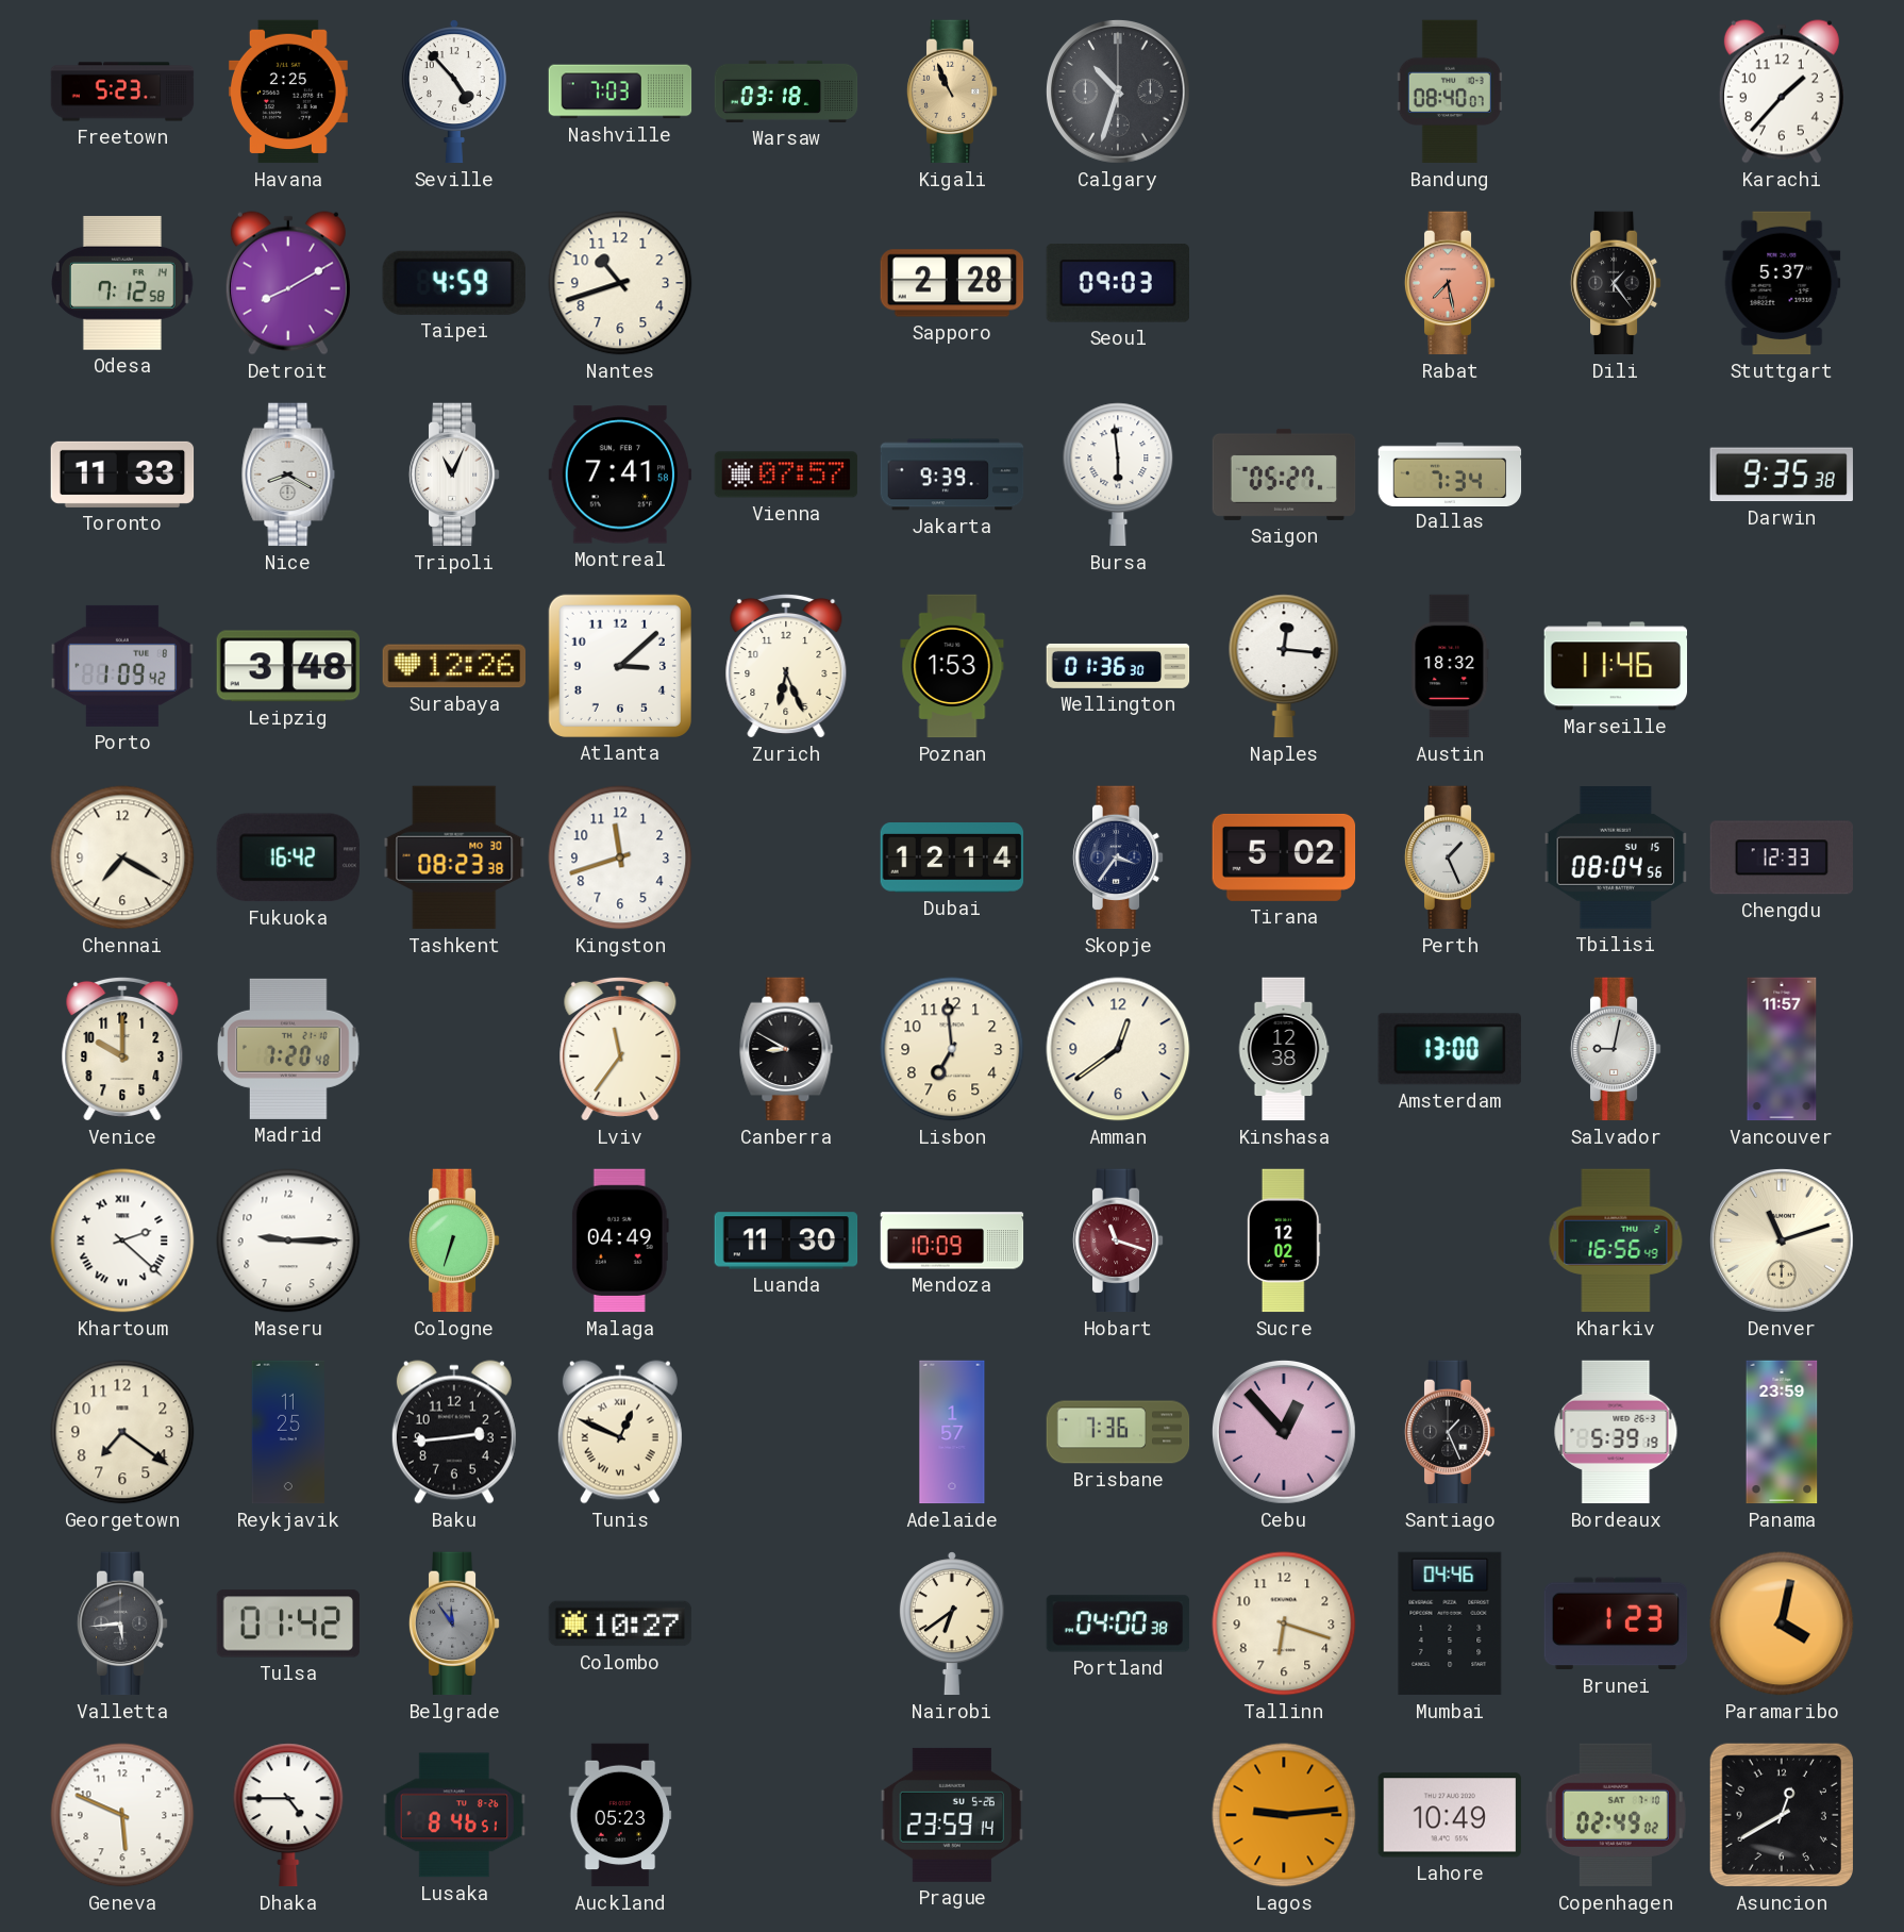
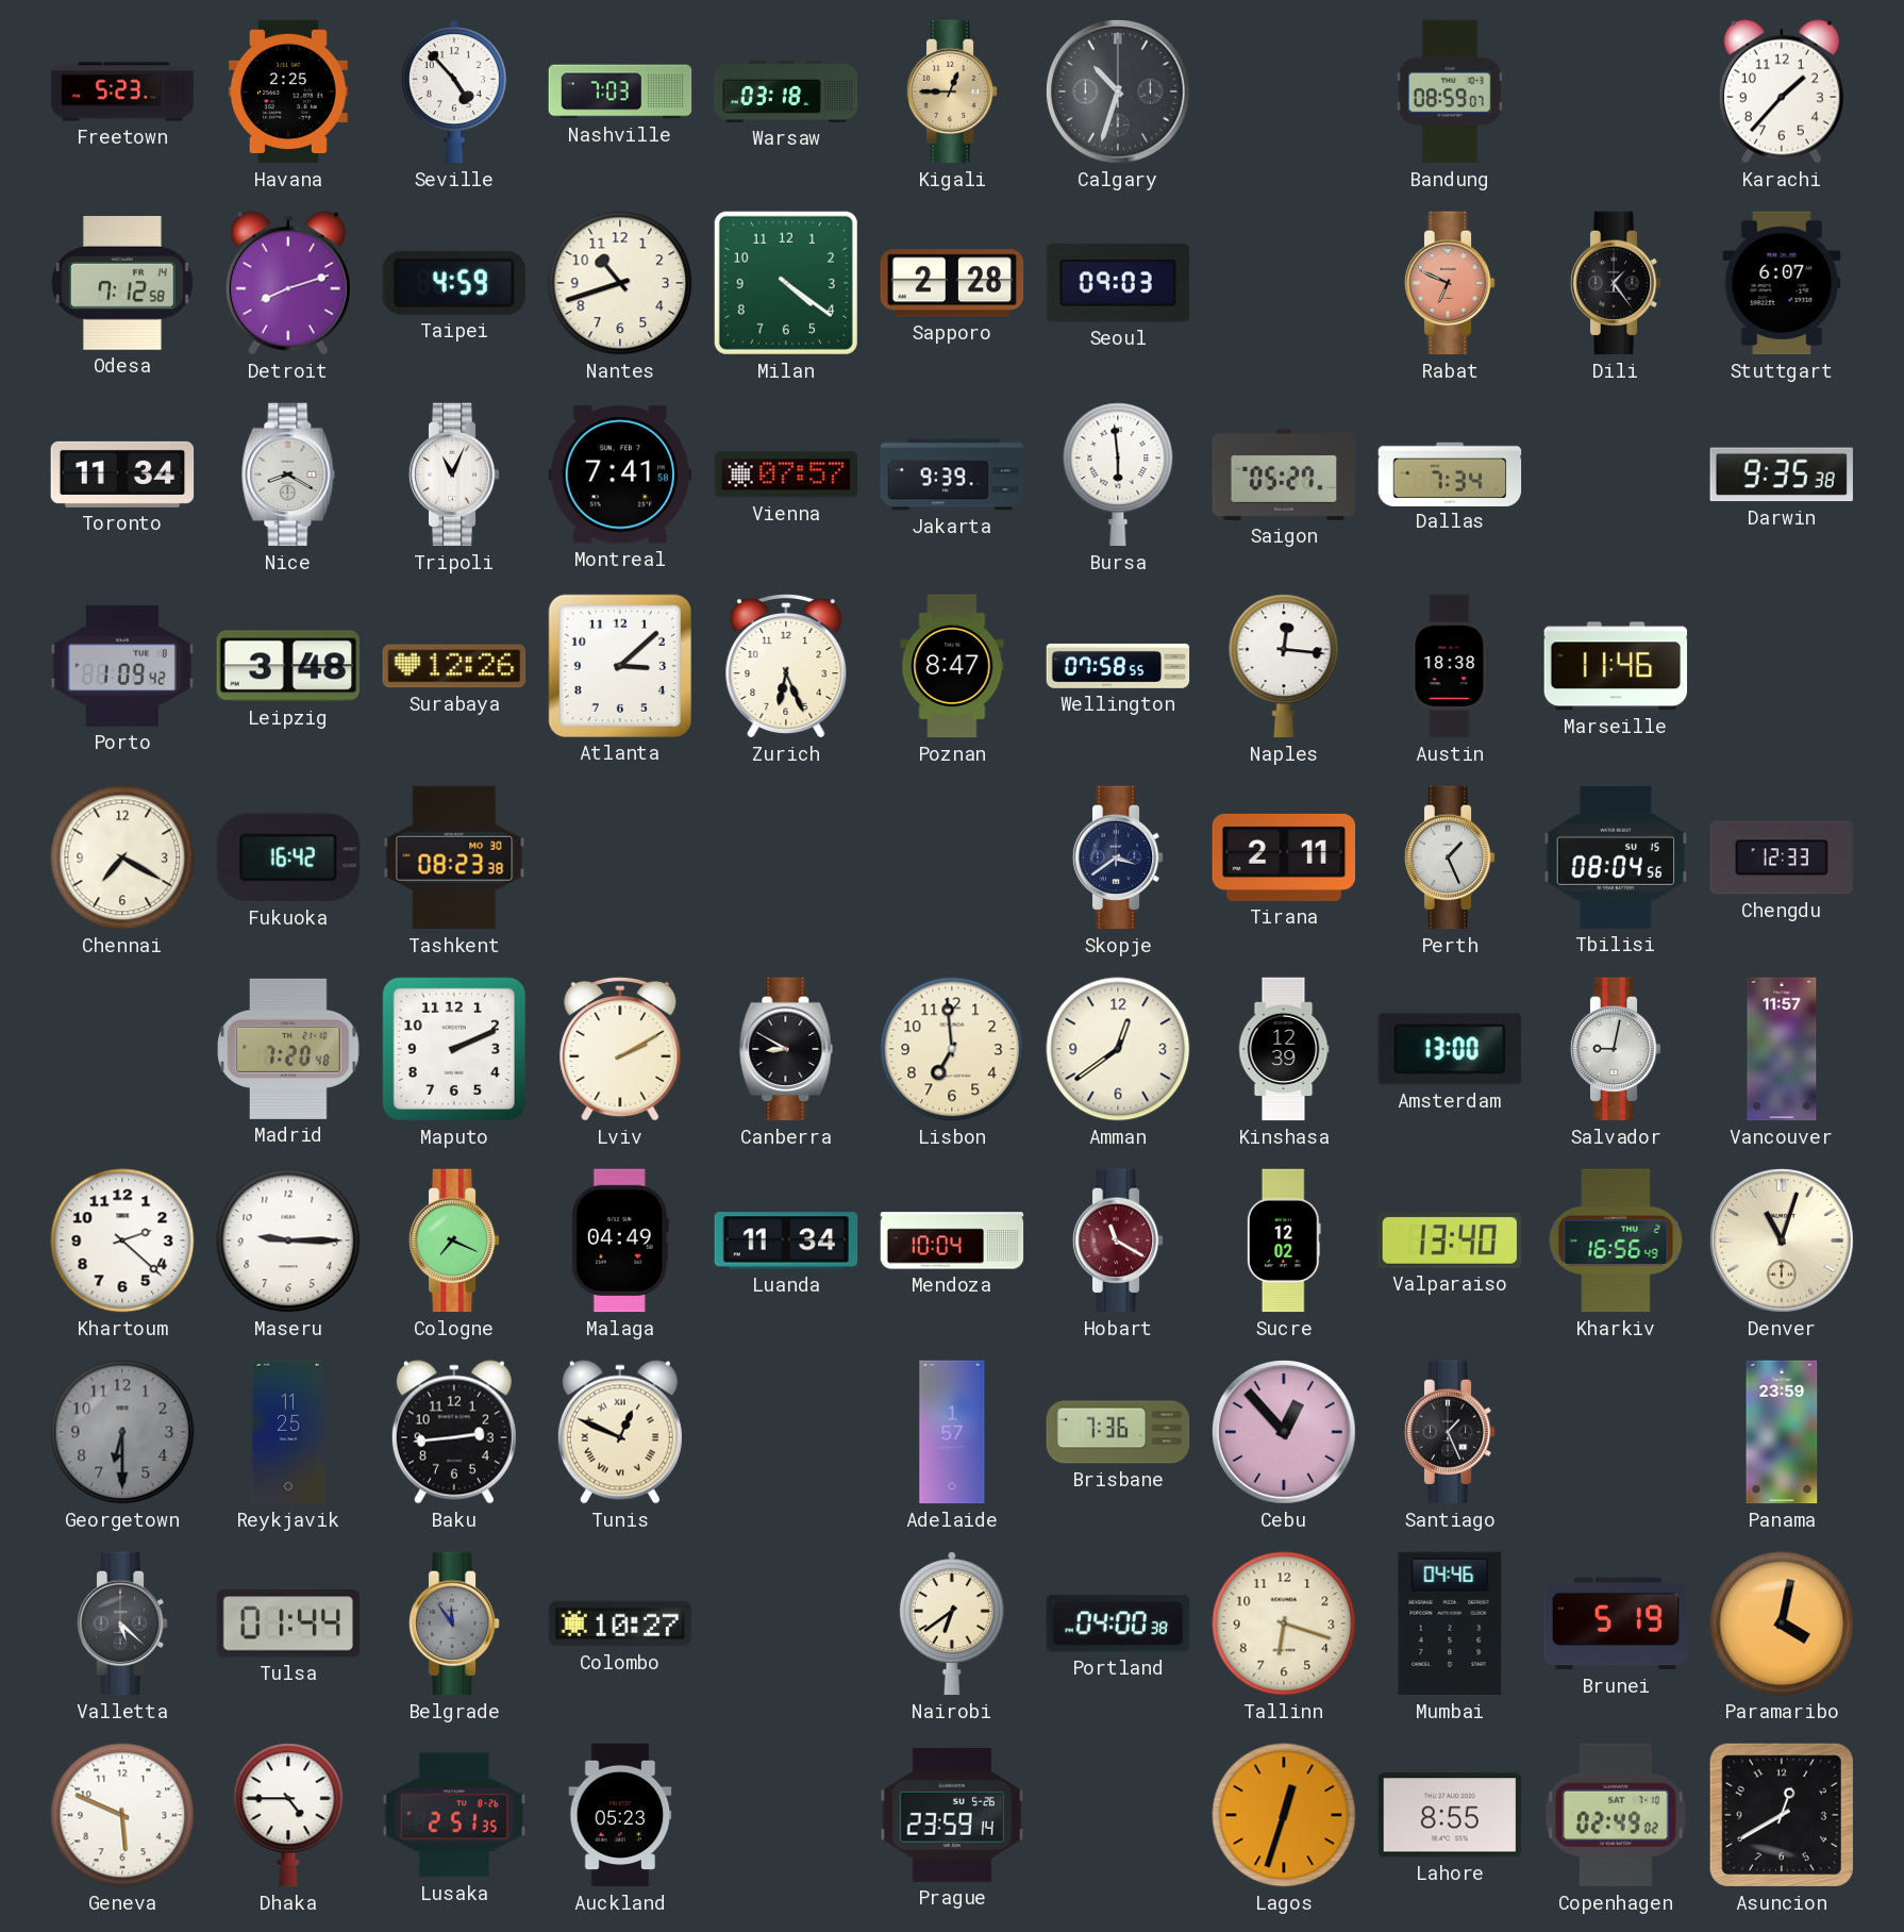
Kigali: 10:56 -> 12:45
Bandung: 08:40 -> 08:59
Detroit: 8:10 -> 8:12
Milan: none -> 4:21
Rabat: 7:28 -> 6:49
Stuttgart: 5:37 -> 6:07
Toronto: 11:33 -> 11:34
Poznan: 1:53 -> 8:47
Wellington: 01:36 -> 07:58
Austin: 18:32 -> 18:38
Kingston: 11:42 -> none
Dubai: 12:14 -> none
Skopje: 3:36 -> 3:39
Tirana: 5:02 -> 2:11
Venice: 10:00 -> none
Maputo: none -> 2:11
Lviv: 11:36 -> 2:10
Kinshasa: 12:38 -> 12:39
Khartoum numerals: Roman -> Arabic
Cologne: 6:33 -> 7:19
Luanda: 11:30 -> 11:34
Mendoza: 10:09 -> 10:04
Hobart: 11:18 -> 11:20
Valparaiso: none -> 13:40
Denver: 11:12 -> 11:03
Georgetown: 7:21 -> 6:30
Georgetown dial: cream -> grey
Bordeaux: 5:39 -> none
Valletta: 5:44 -> 5:22
Tulsa: 01:42 -> 01:44
Brunei: 1:23 -> 5:19
Lusaka: 8:46 -> 2:51
Lagos: 9:14 -> 12:33
Lahore: 10:49 -> 8:55
